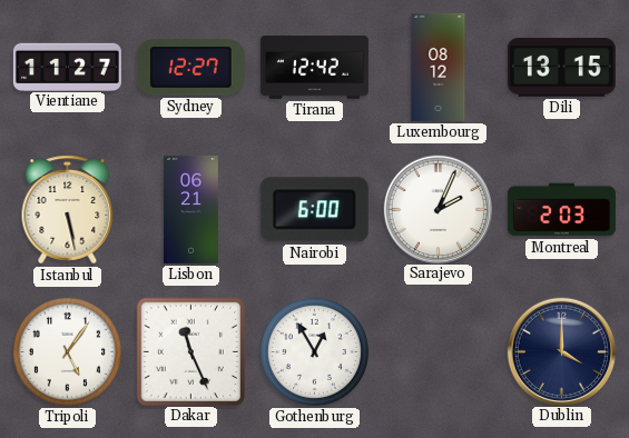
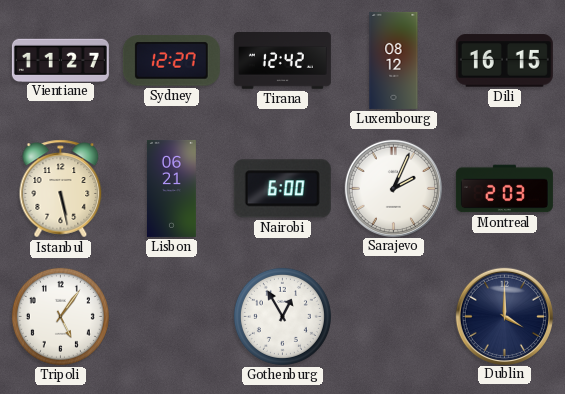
Dili: 13:15 -> 16:15
Dakar: 11:26 -> none
